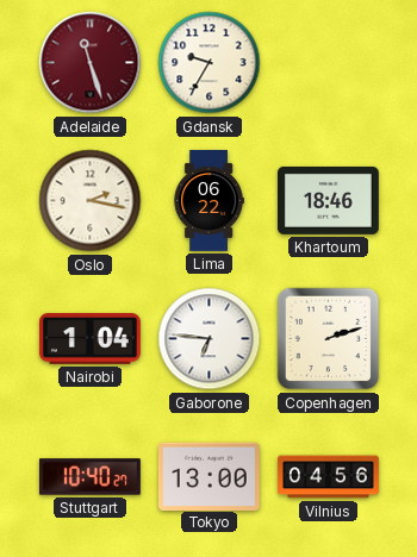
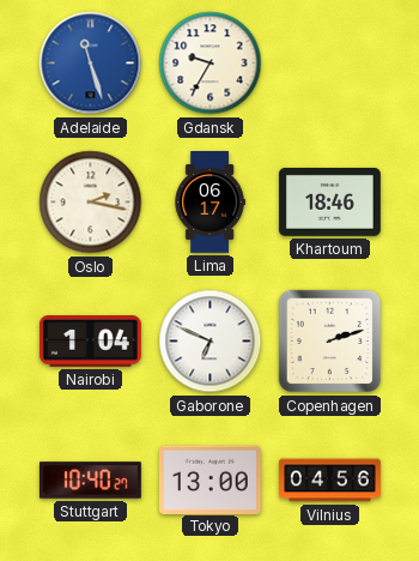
Adelaide dial: burgundy -> blue
Lima: 06:22 -> 06:17
Gaborone: 6:46 -> 6:49
